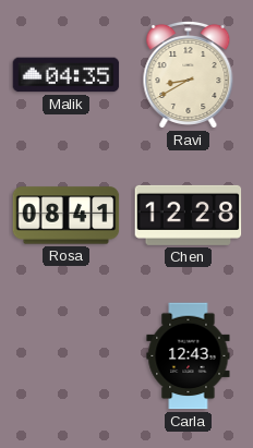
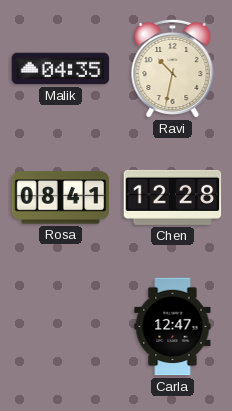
Ravi: 8:40 -> 10:32
Carla: 12:43 -> 12:47
